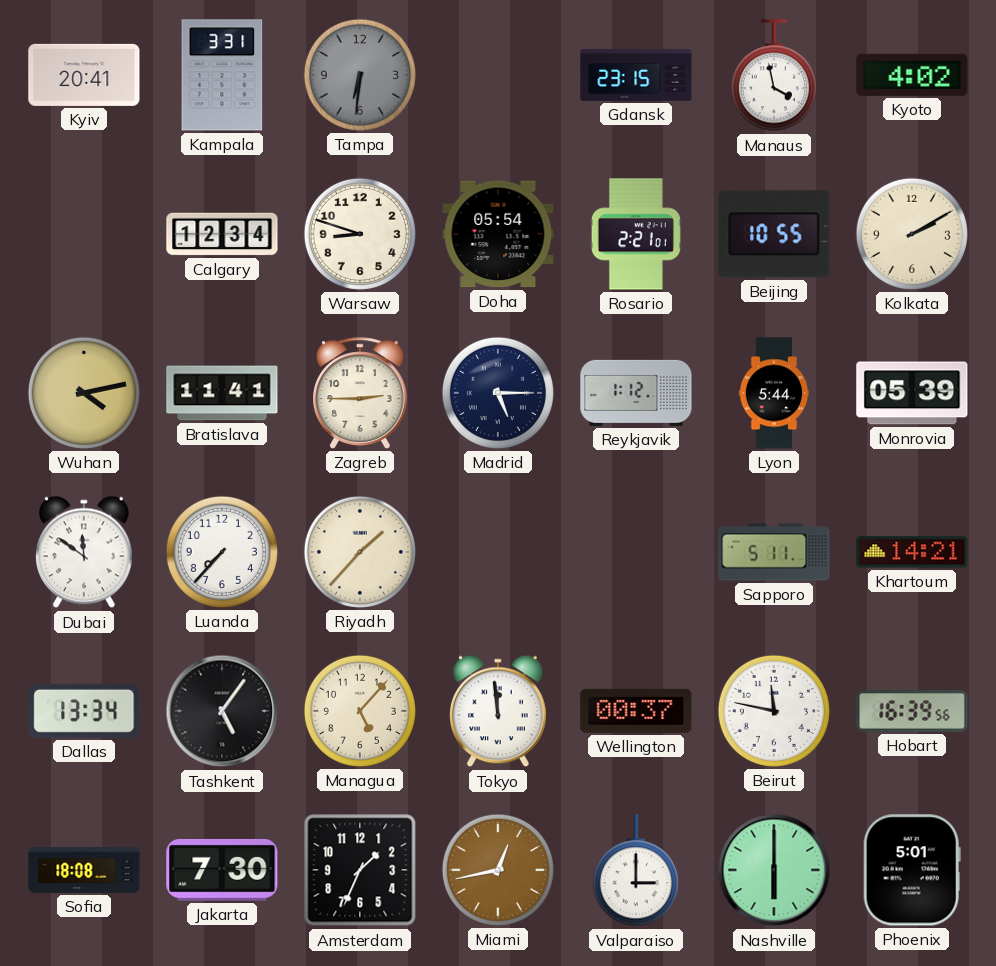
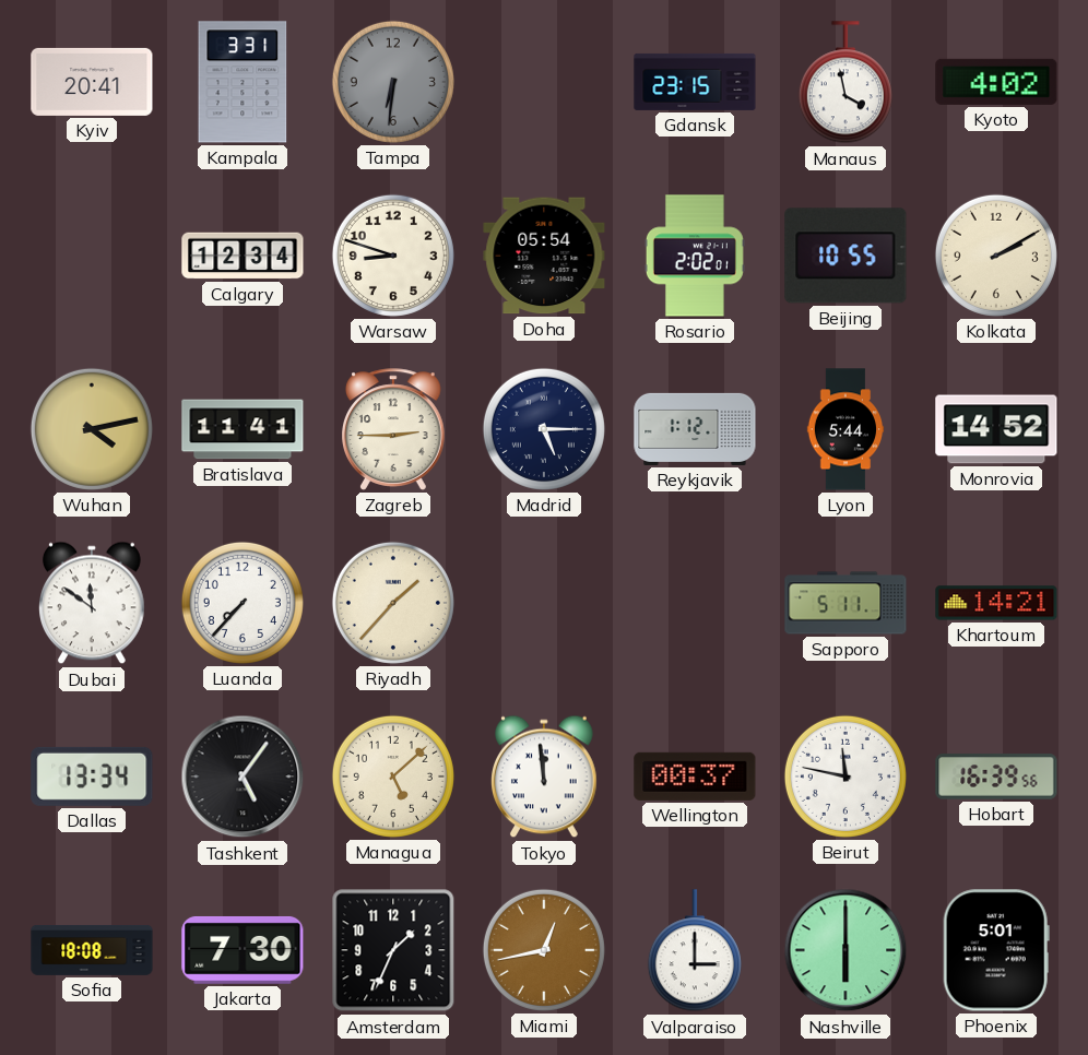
Rosario: 2:21 -> 2:02
Monrovia: 05:39 -> 14:52
Managua: 5:07 -> 5:08
